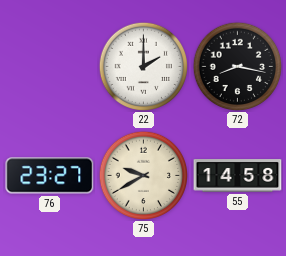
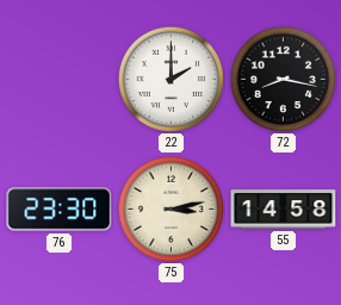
76: 23:27 -> 23:30
75: 9:40 -> 3:13
